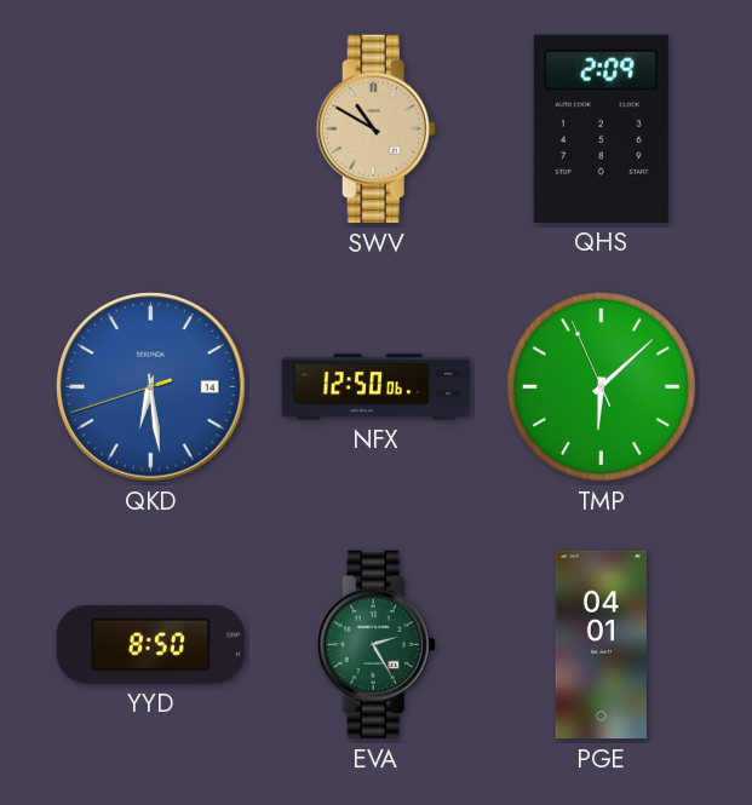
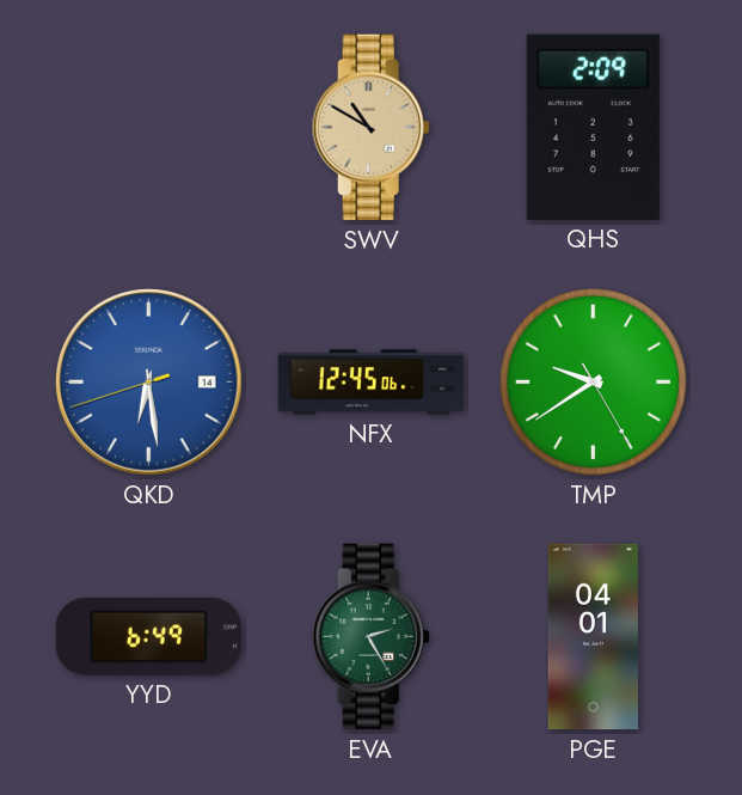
NFX: 12:50 -> 12:45
TMP: 6:07 -> 9:39
YYD: 8:50 -> 6:49
